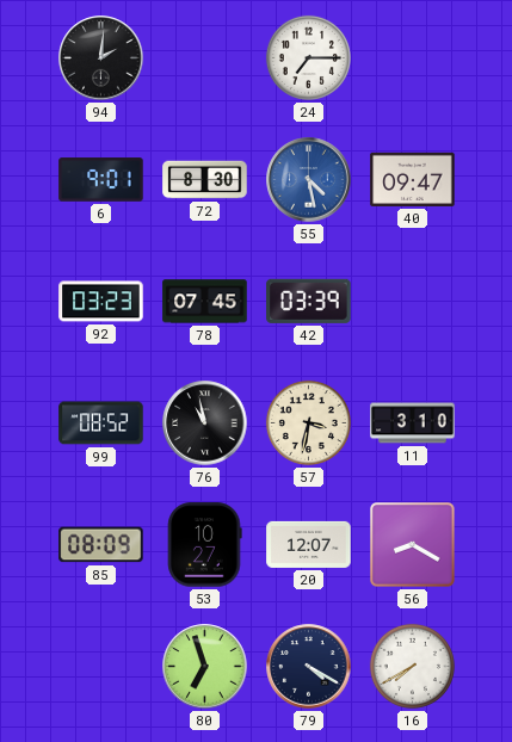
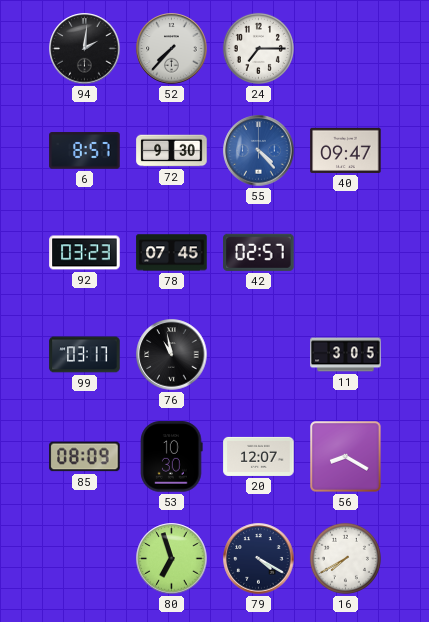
52: none -> 7:37
6: 9:01 -> 8:57
72: 8:30 -> 9:30
55: 4:28 -> 4:23
42: 03:39 -> 02:57
99: 08:52 -> 03:17
57: 3:32 -> none
11: 3:10 -> 3:05
53: 10:27 -> 10:30
